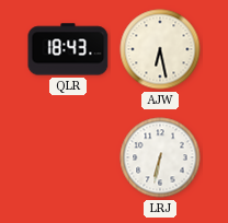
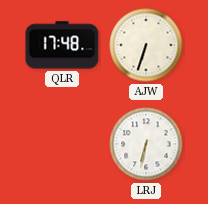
QLR: 18:43 -> 17:48
AJW: 6:28 -> 6:33
